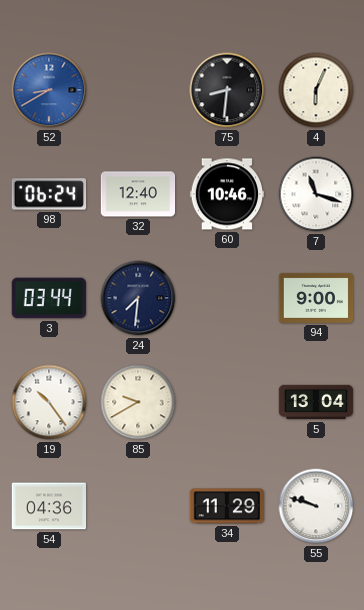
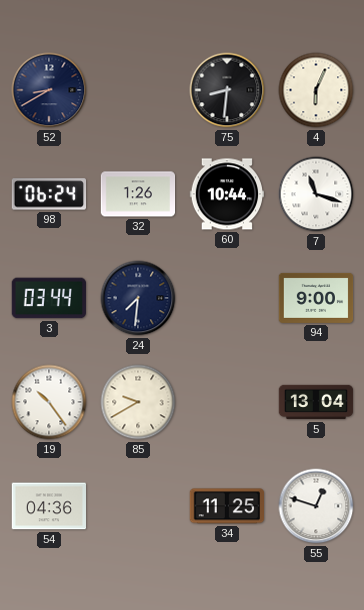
52 dial: blue -> navy
32: 12:40 -> 1:26
60: 10:46 -> 10:44
34: 11:29 -> 11:25
55: 9:48 -> 12:48
